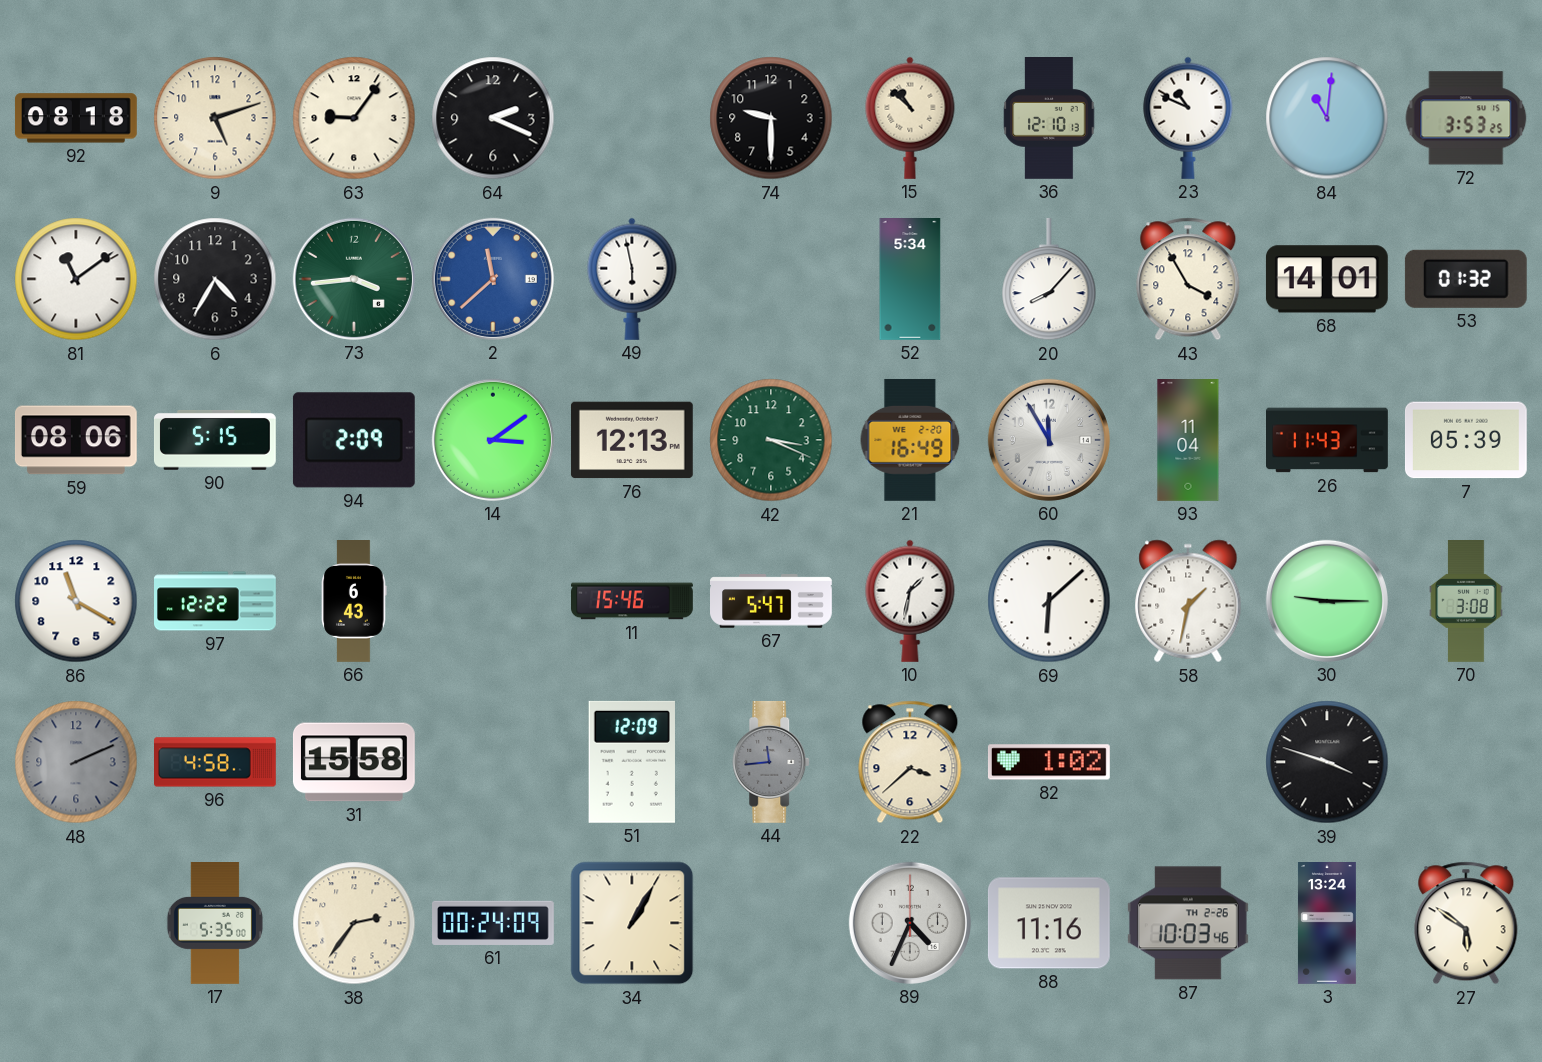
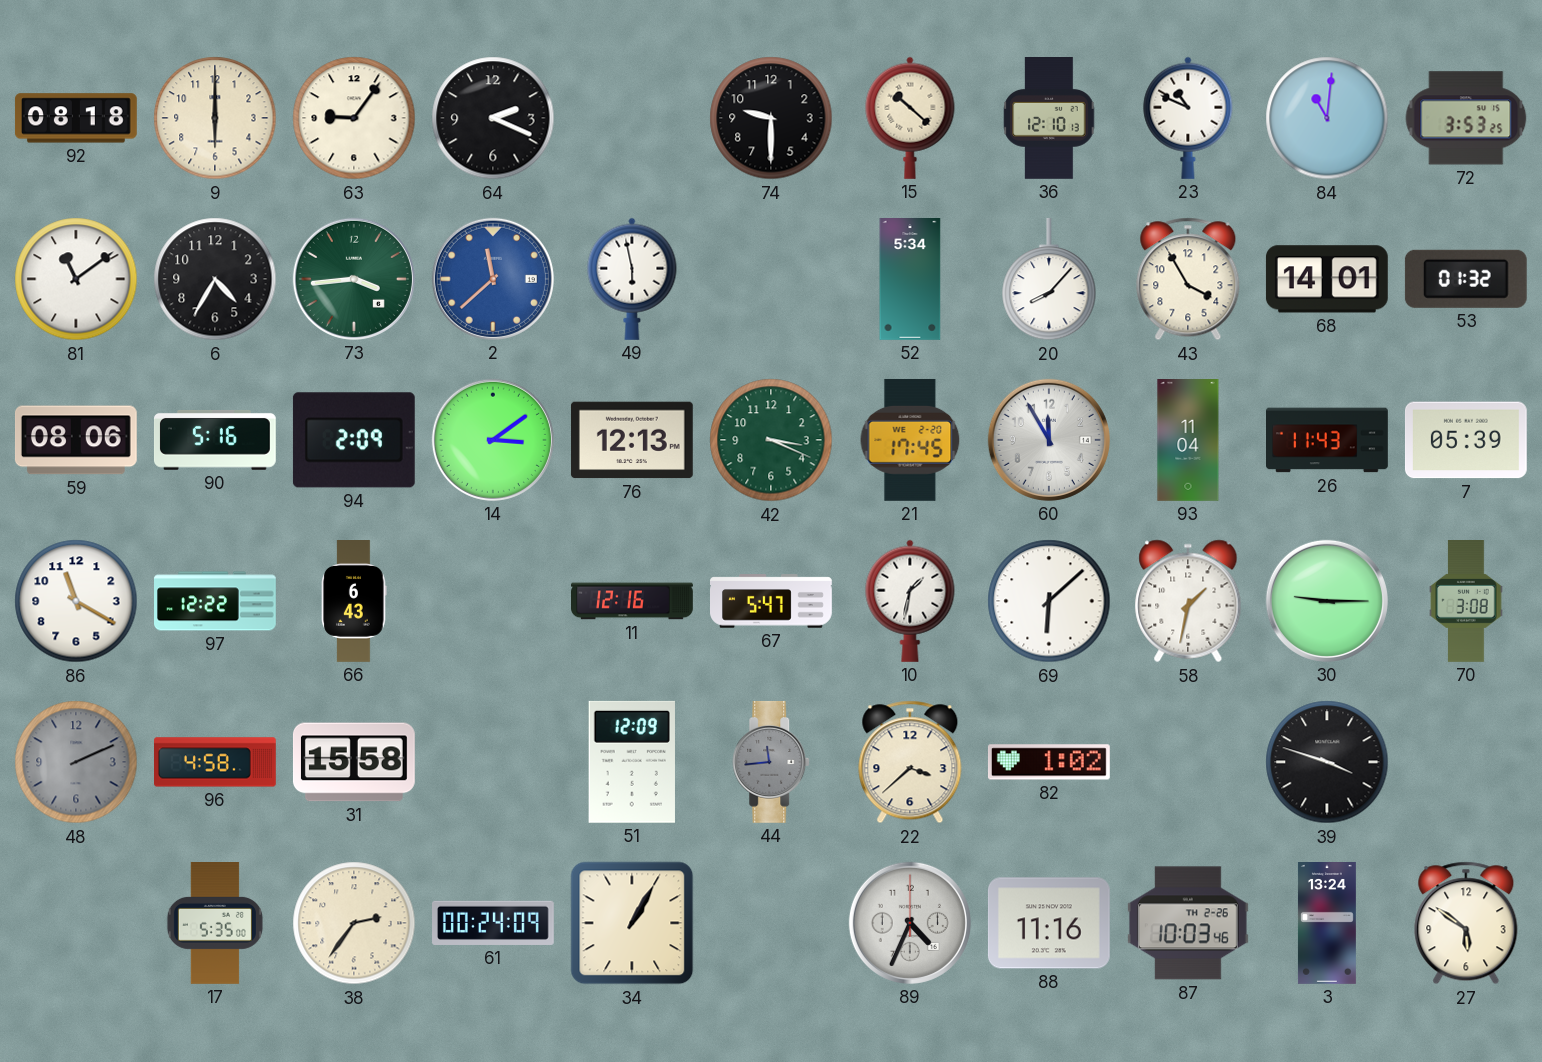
9: 5:12 -> 6:00
15: 10:52 -> 10:22
90: 5:15 -> 5:16
21: 16:49 -> 17:45
11: 15:46 -> 12:16
